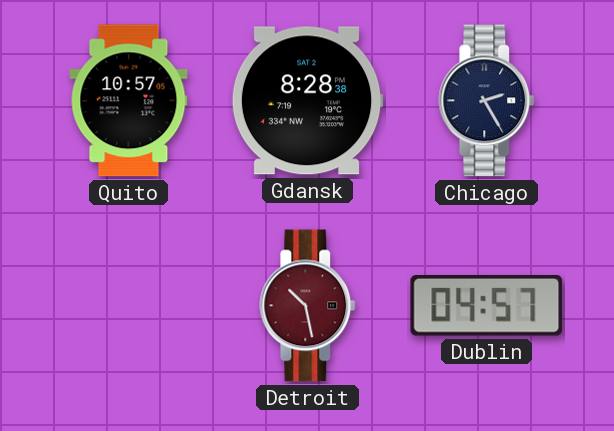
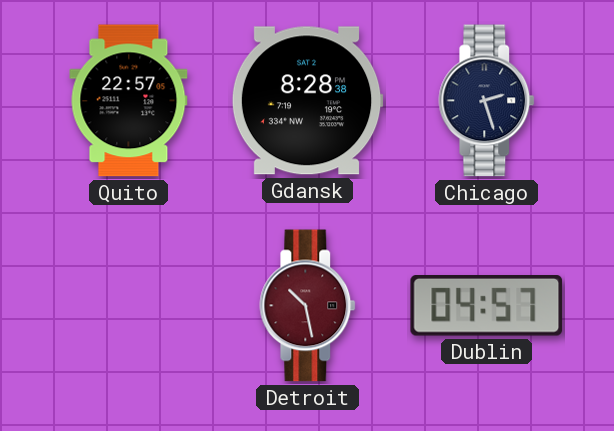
Quito: 10:57 -> 22:57
Chicago: 2:25 -> 2:27
